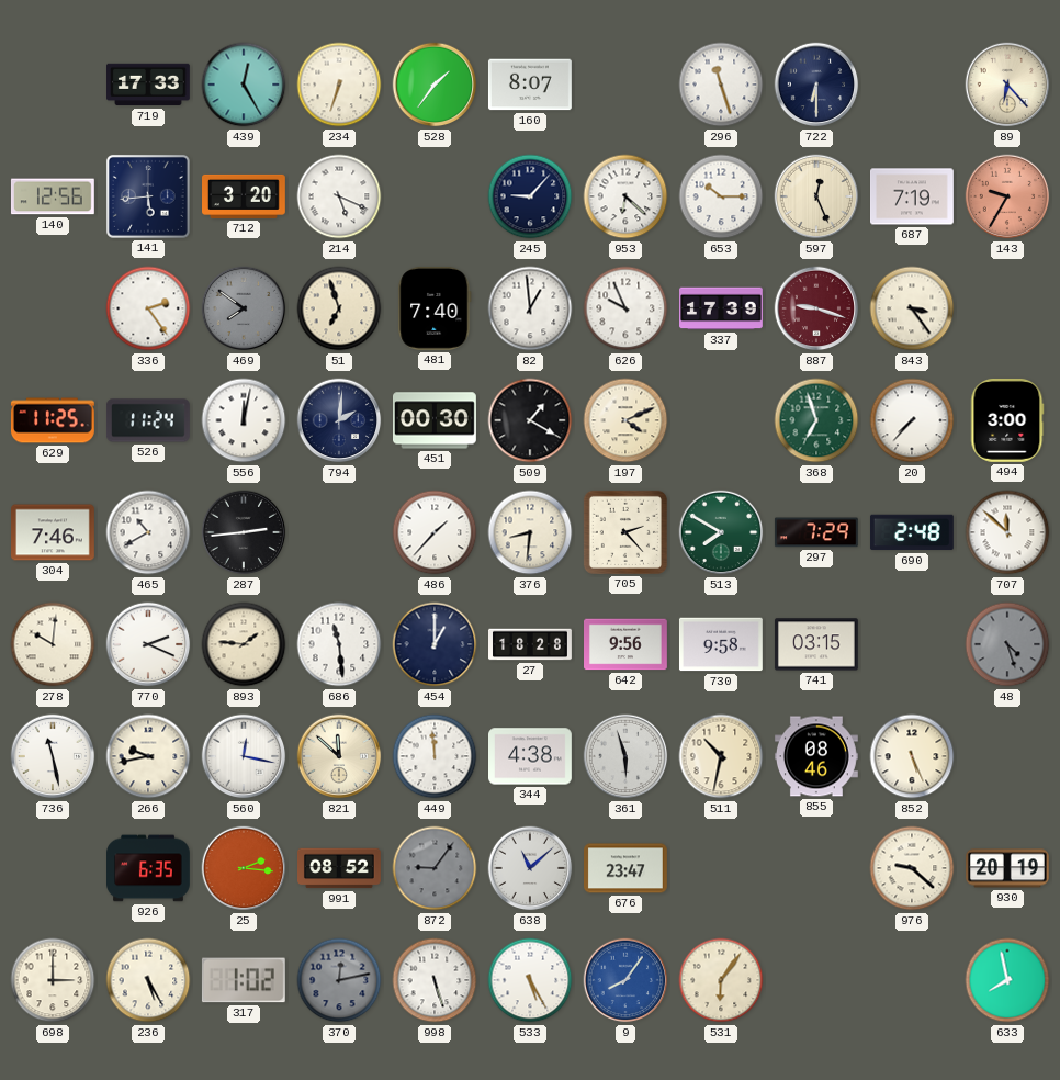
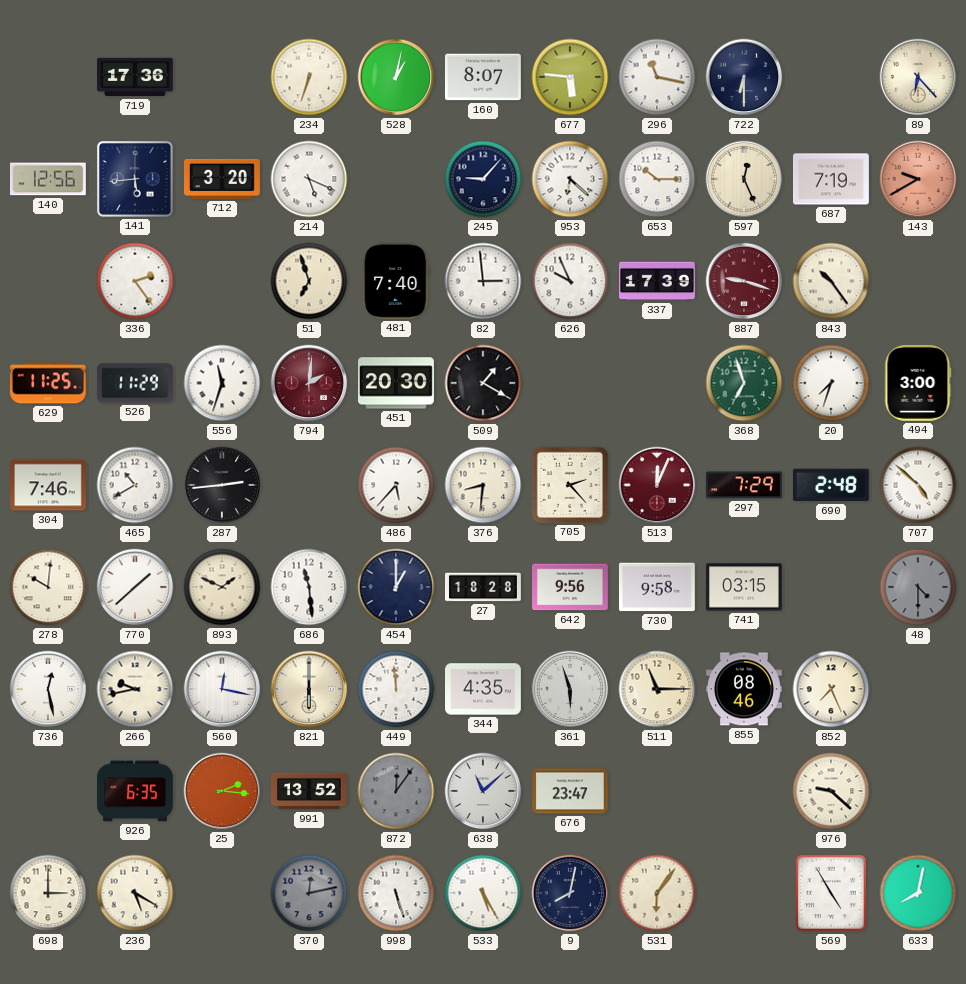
719: 17:33 -> 17:36
439: 12:25 -> none
528: 1:36 -> 1:02
677: none -> 5:46
296: 11:27 -> 11:17
143: 9:35 -> 9:40
469: 7:51 -> none
82: 12:59 -> 2:59
843: 3:24 -> 10:24
526: 11:24 -> 11:29
556: 12:02 -> 11:33
794 dial: navy -> burgundy
451: 00:30 -> 20:30
197: 4:11 -> none
20: 7:37 -> 7:33
486: 1:37 -> 5:37
513: 7:50 -> 12:04
513 dial: green -> burgundy
707: 11:52 -> 4:52
770: 2:19 -> 1:38
893: 1:46 -> 1:49
48: 4:27 -> 4:30
736: 11:28 -> 12:28
821: 11:52 -> 6:00
344: 4:38 -> 4:35
511: 10:32 -> 11:15
852: 5:26 -> 7:26
991: 08:52 -> 13:52
872: 9:06 -> 12:06
930: 20:19 -> none
236: 5:25 -> 5:20
317: 1:02 -> none
9: 8:06 -> 8:02
9 dial: blue -> navy
569: none -> 4:55
633: 7:58 -> 8:02
